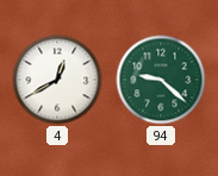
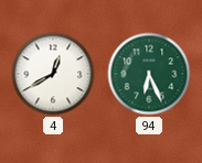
94: 9:22 -> 6:26
